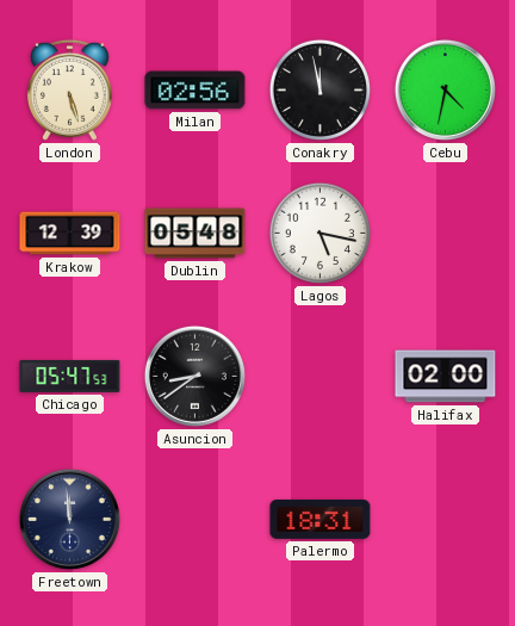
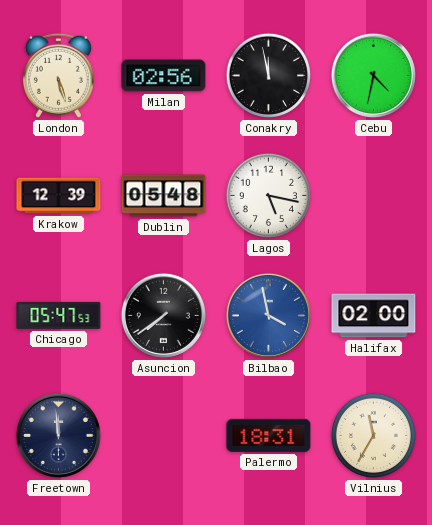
Asuncion: 8:39 -> 7:39
Bilbao: none -> 3:58
Vilnius: none -> 11:35
